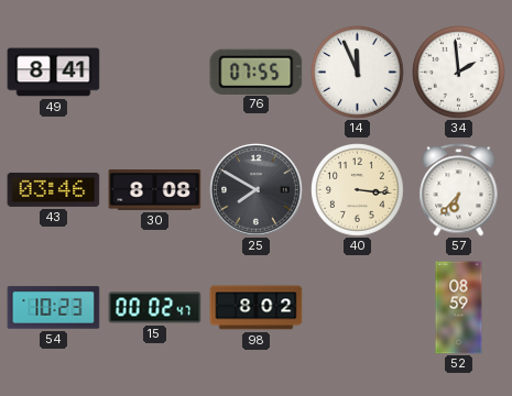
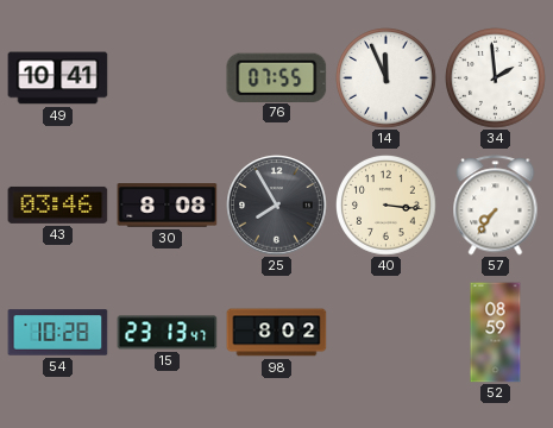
49: 8:41 -> 10:41
25: 7:50 -> 7:55
57: 6:37 -> 7:36
54: 10:23 -> 10:28
15: 00:02 -> 23:13
